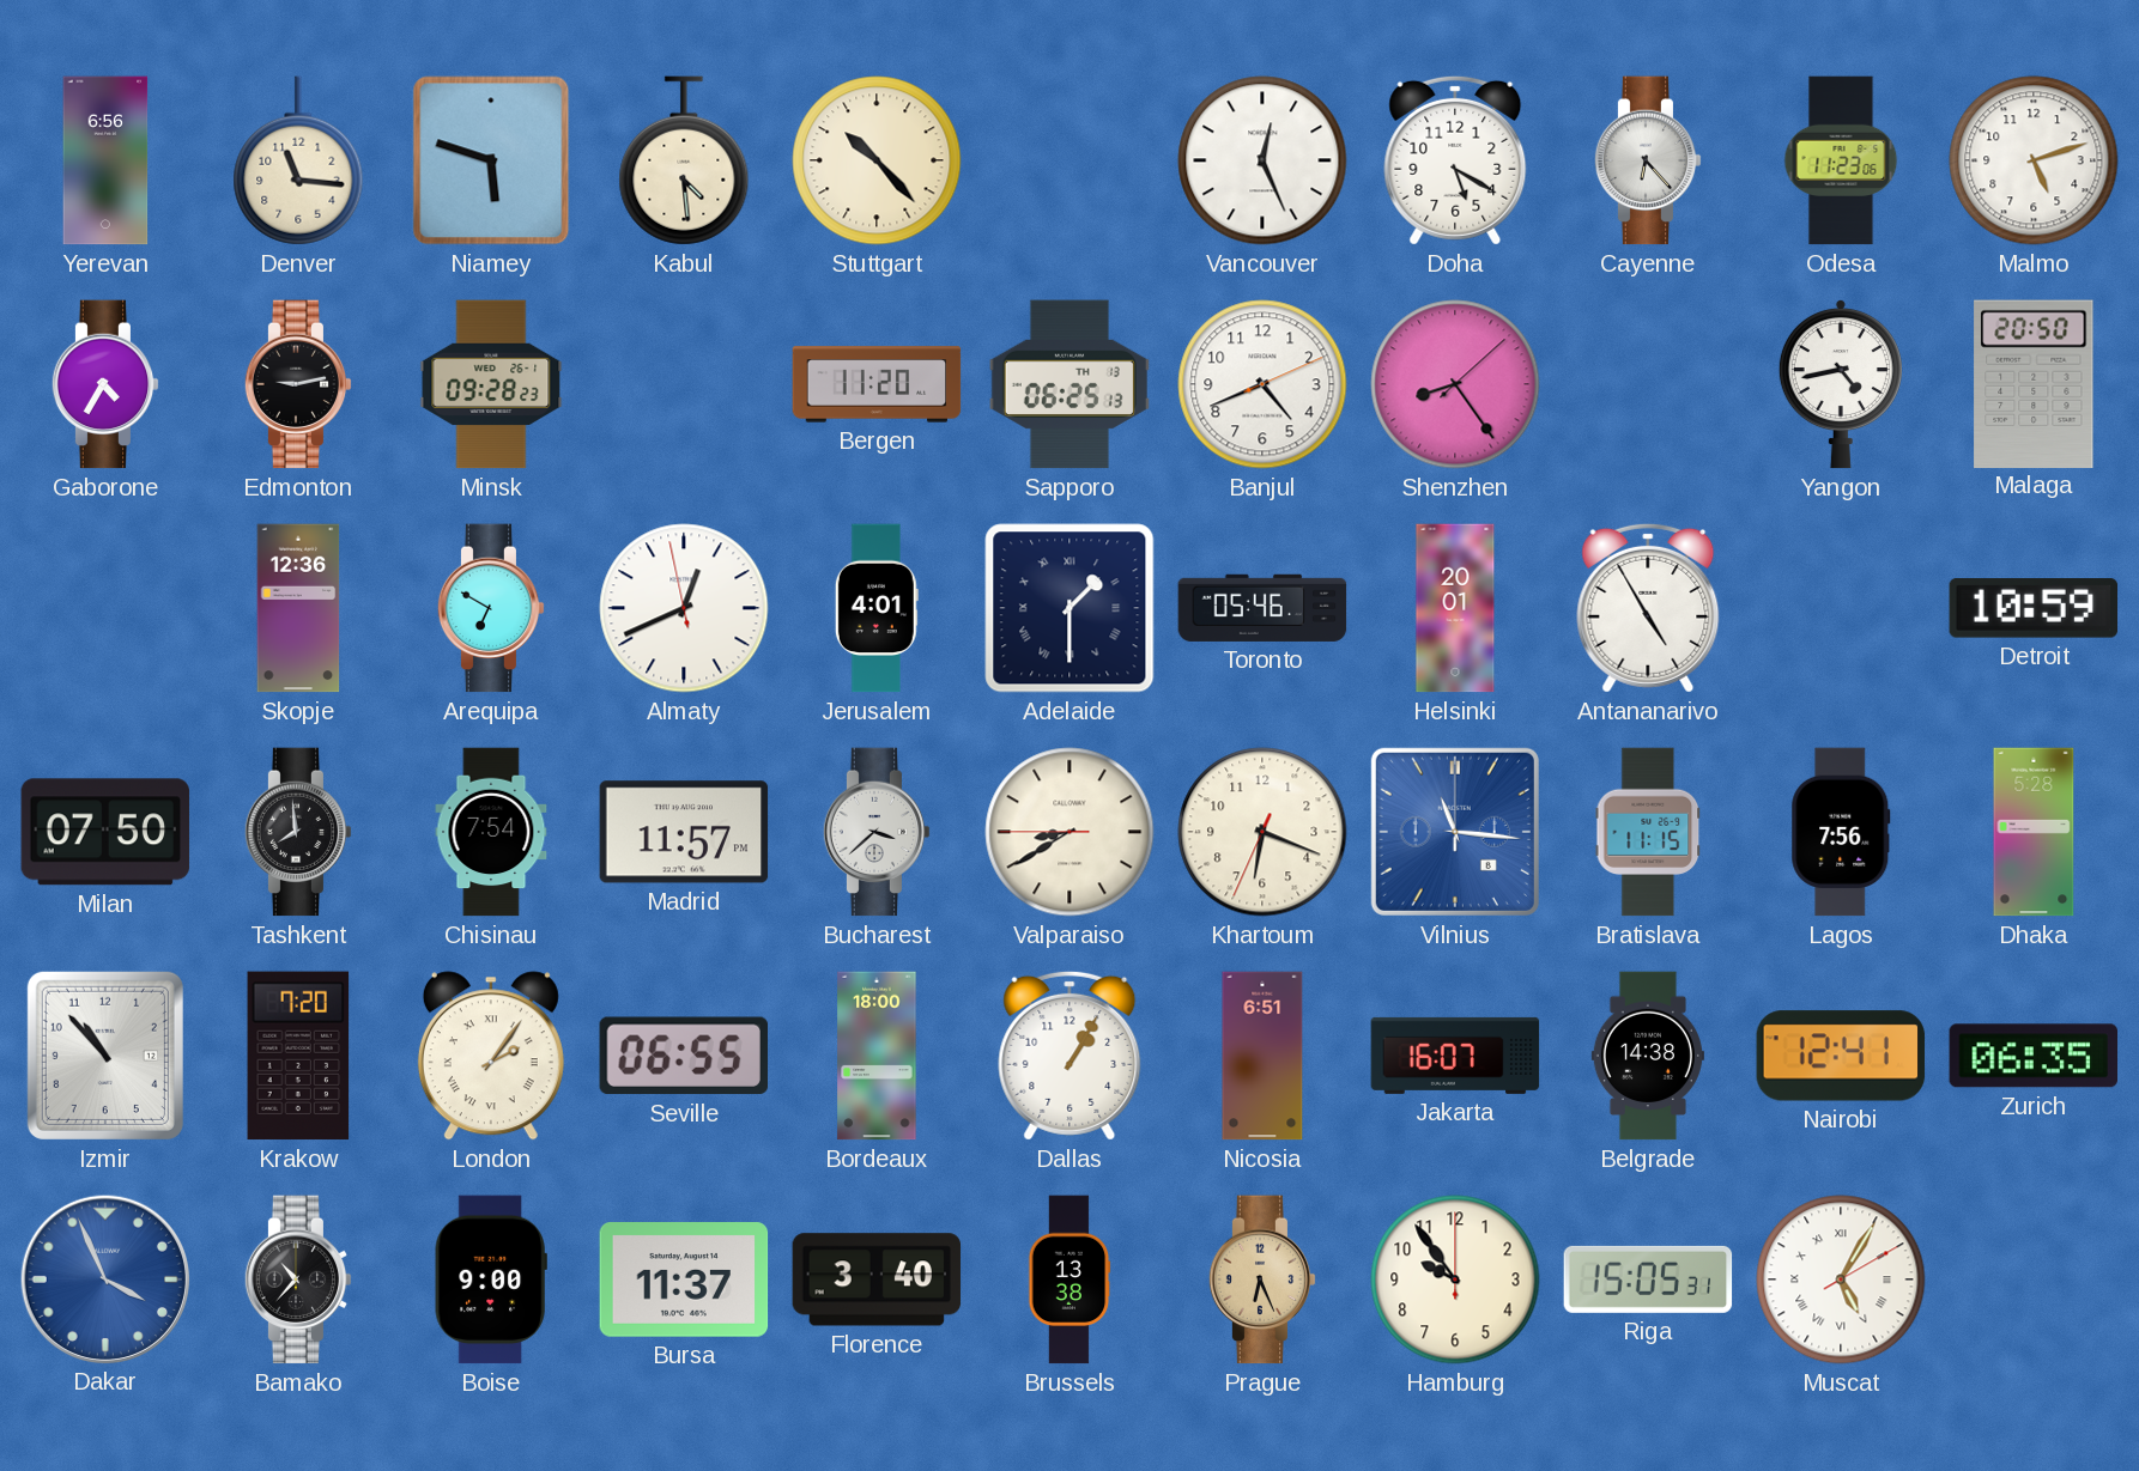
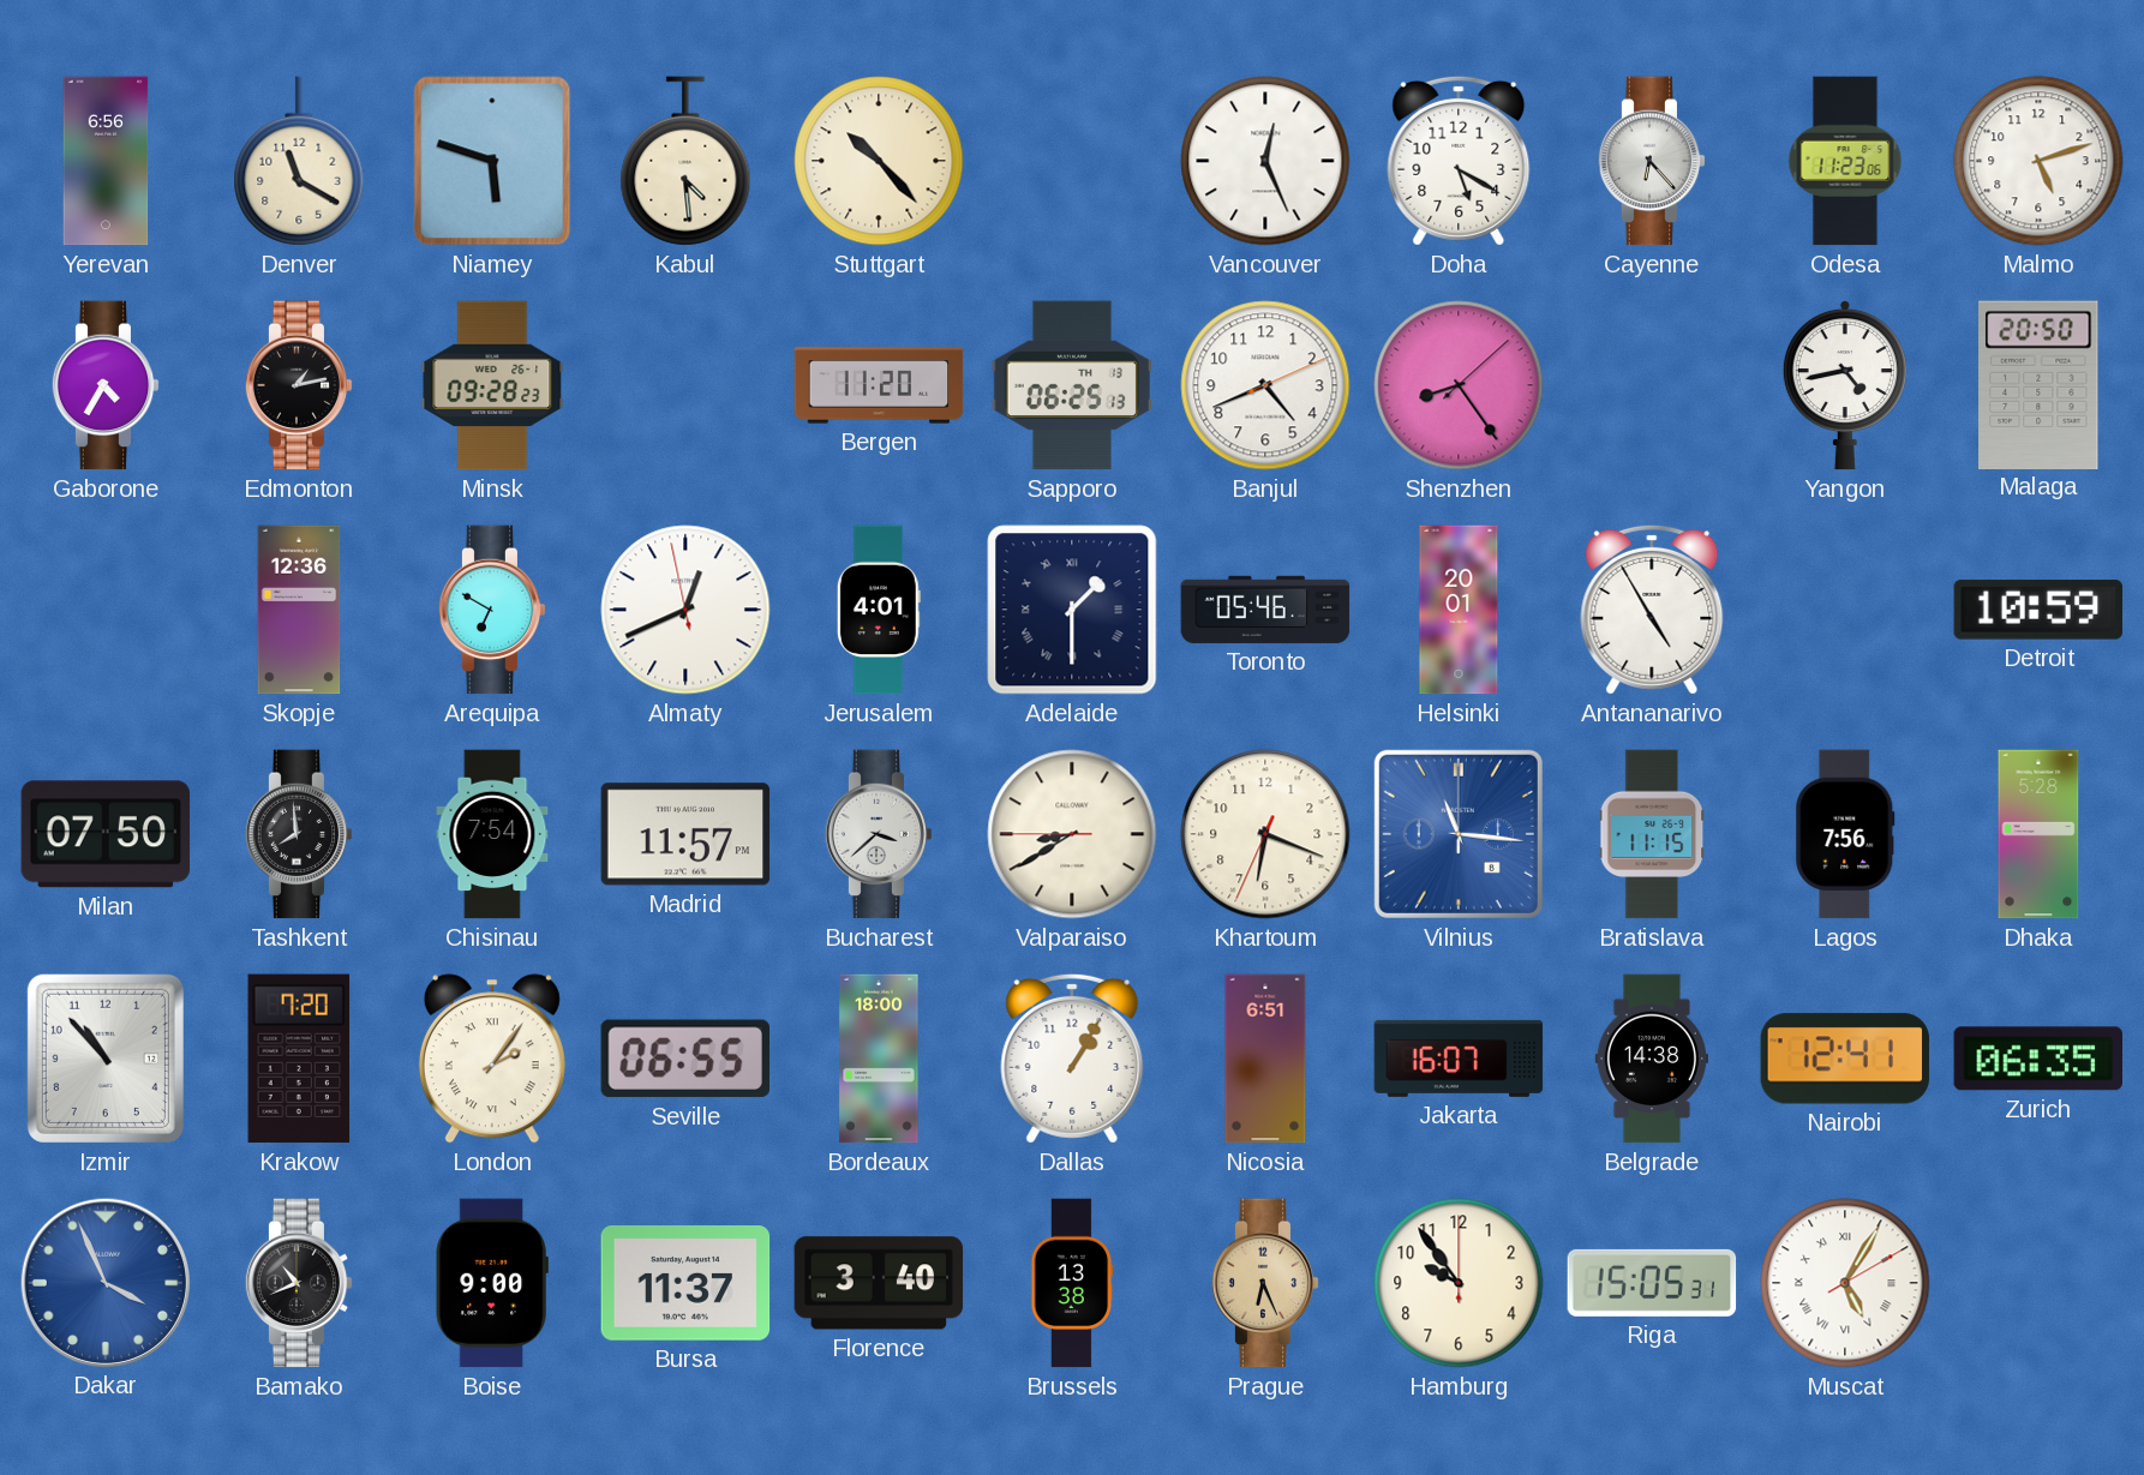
Denver: 11:16 -> 11:20
Edmonton: 9:13 -> 1:13
Bamako: 10:37 -> 10:41
